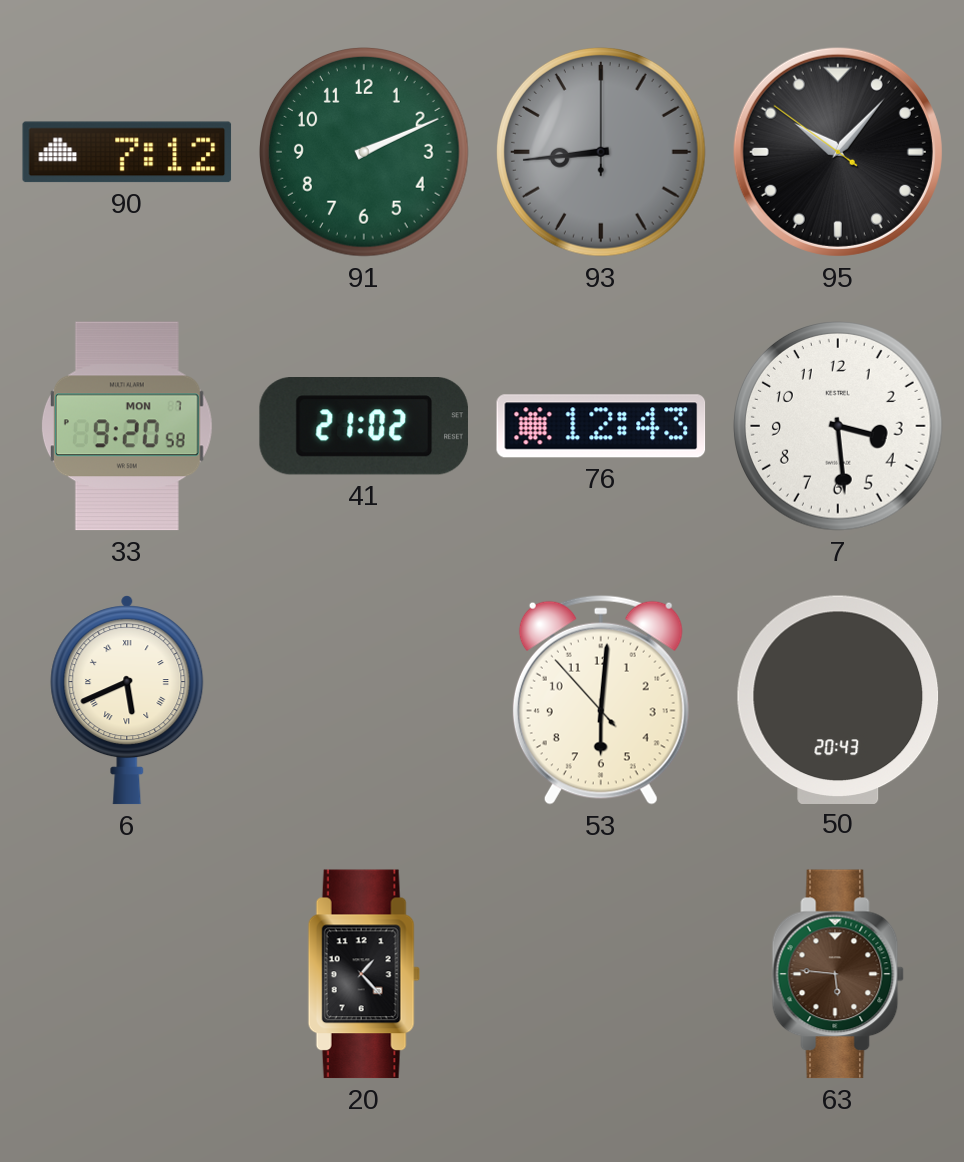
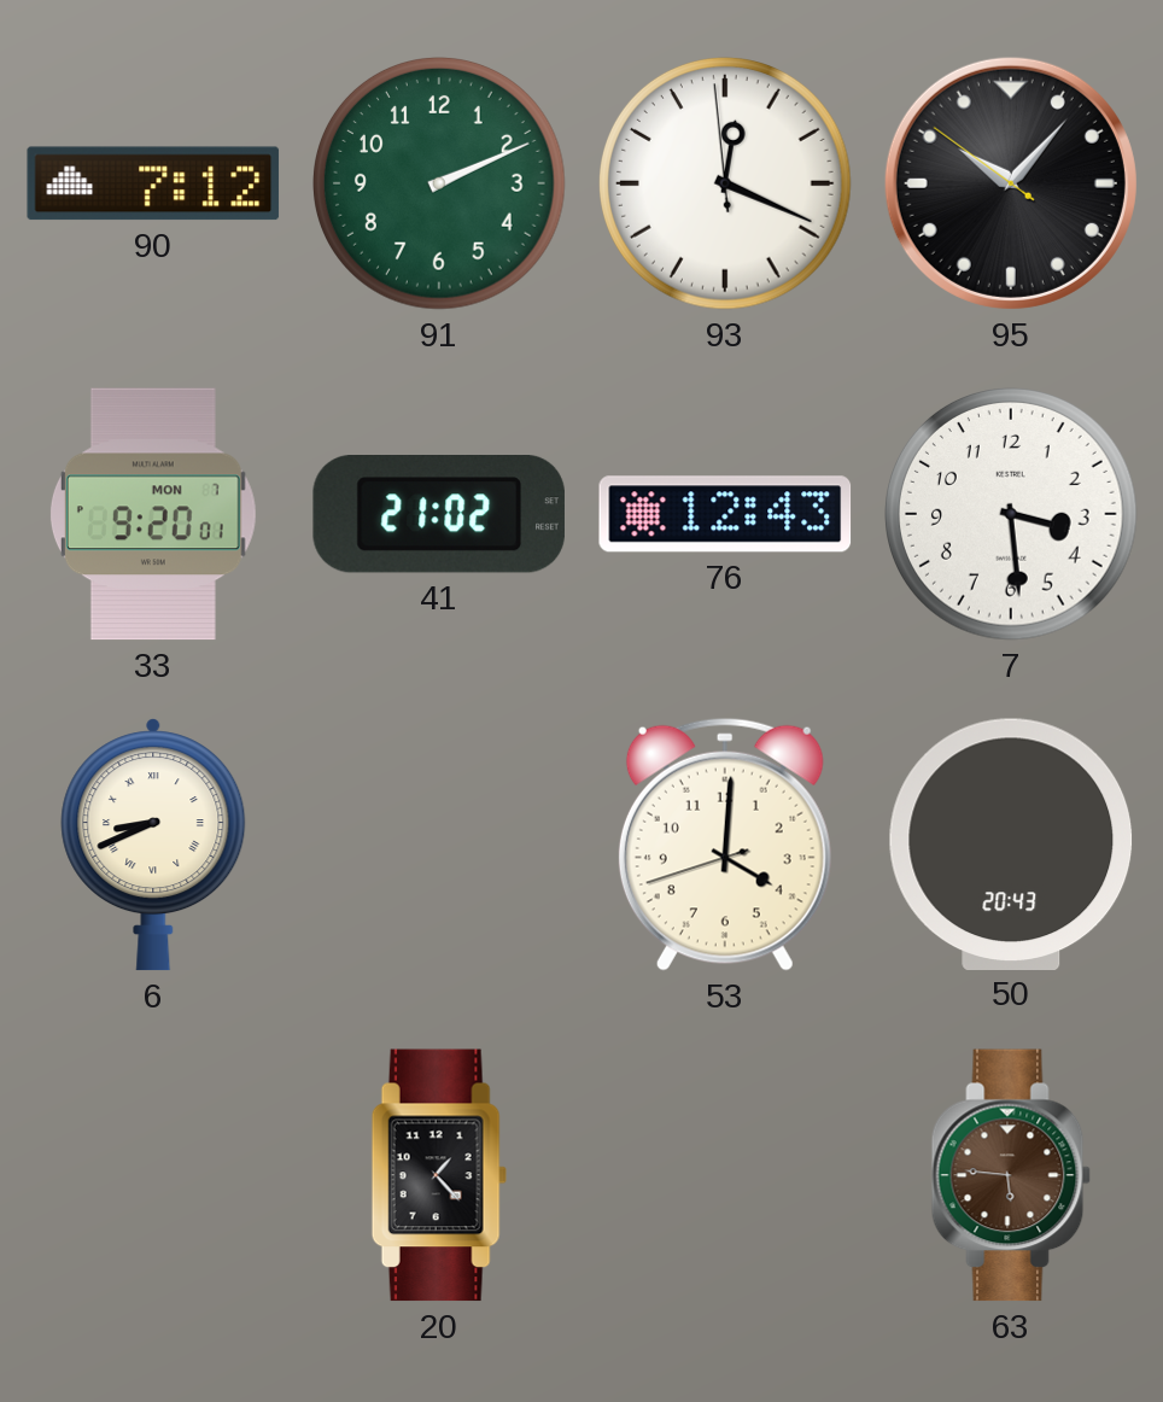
93: 8:44 -> 12:18
93 dial: grey -> white
33: 9:20:58 -> 9:20:01
6: 5:41 -> 8:41
53: 6:00 -> 4:00
